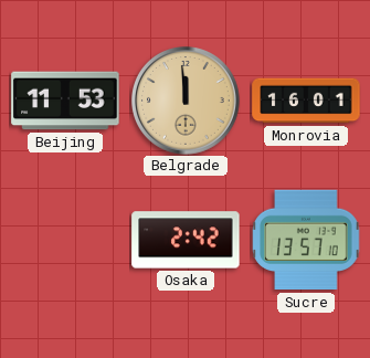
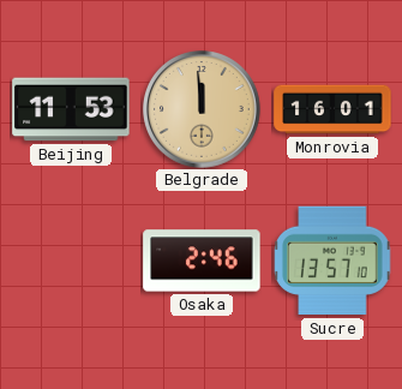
Osaka: 2:42 -> 2:46
